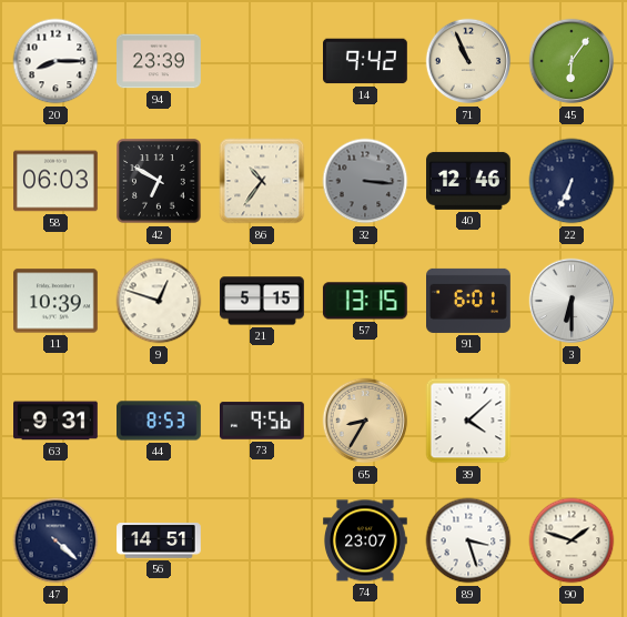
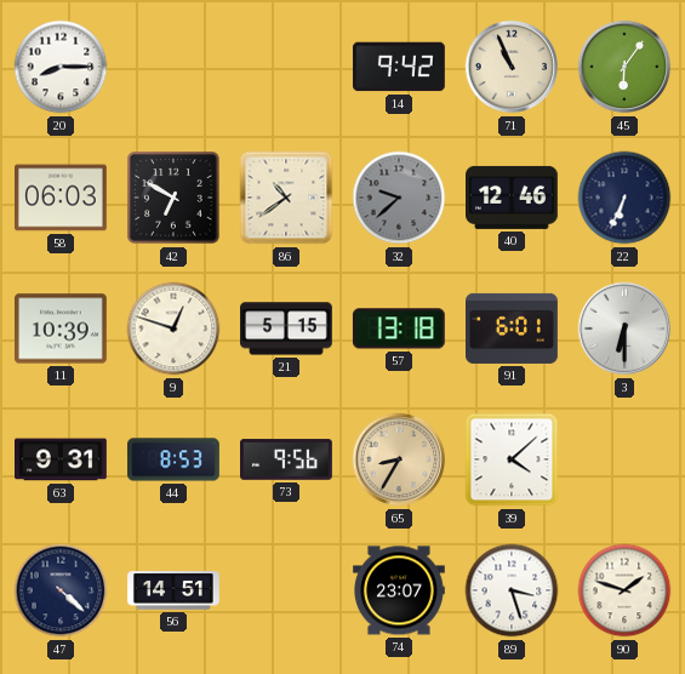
94: 23:39 -> none
86: 10:36 -> 10:39
32: 3:16 -> 9:38
57: 13:15 -> 13:18
